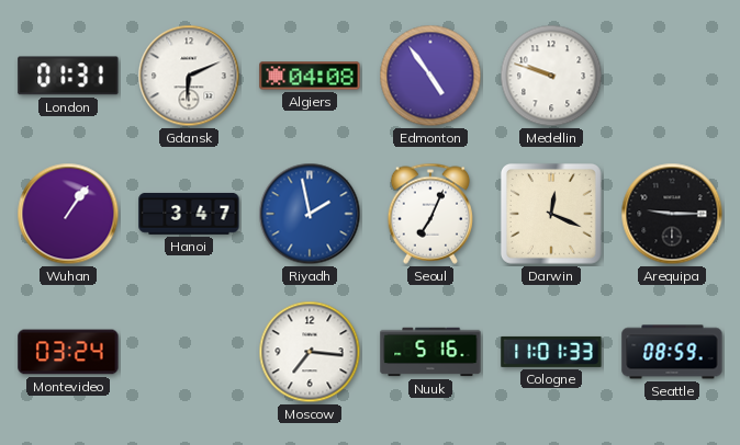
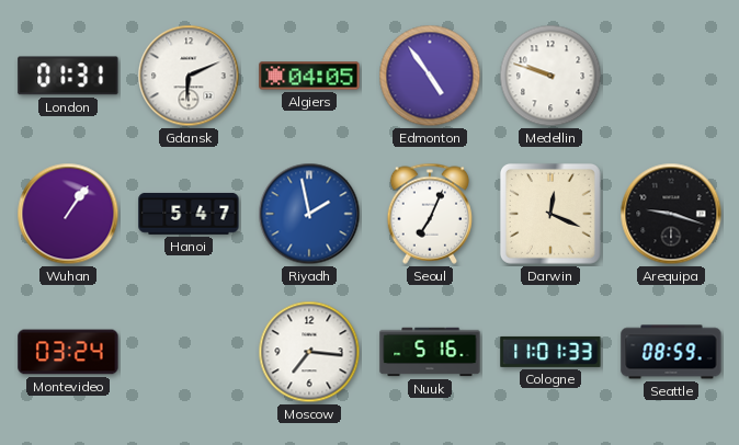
Algiers: 04:08 -> 04:05
Hanoi: 3:47 -> 5:47
Arequipa: 9:15 -> 9:18
